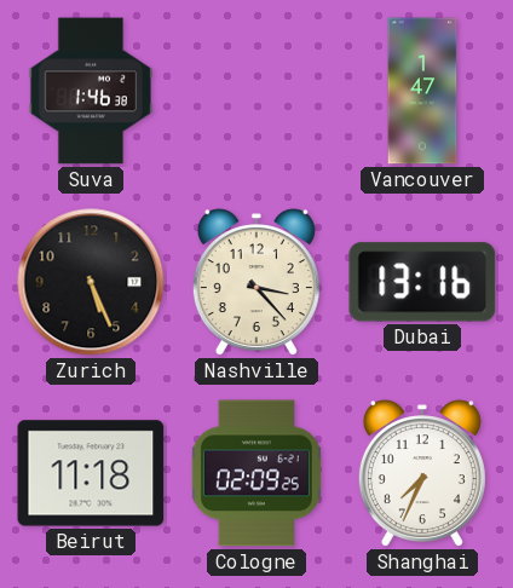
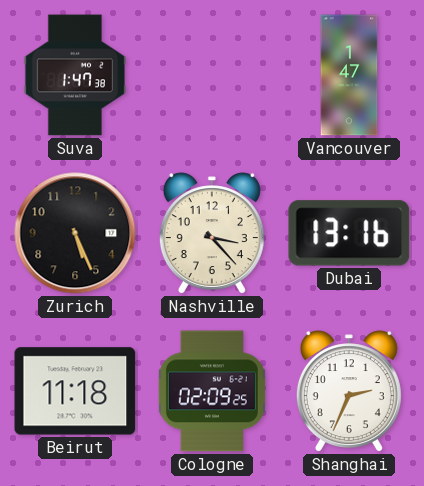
Suva: 1:46 -> 1:47
Shanghai: 7:34 -> 2:34
